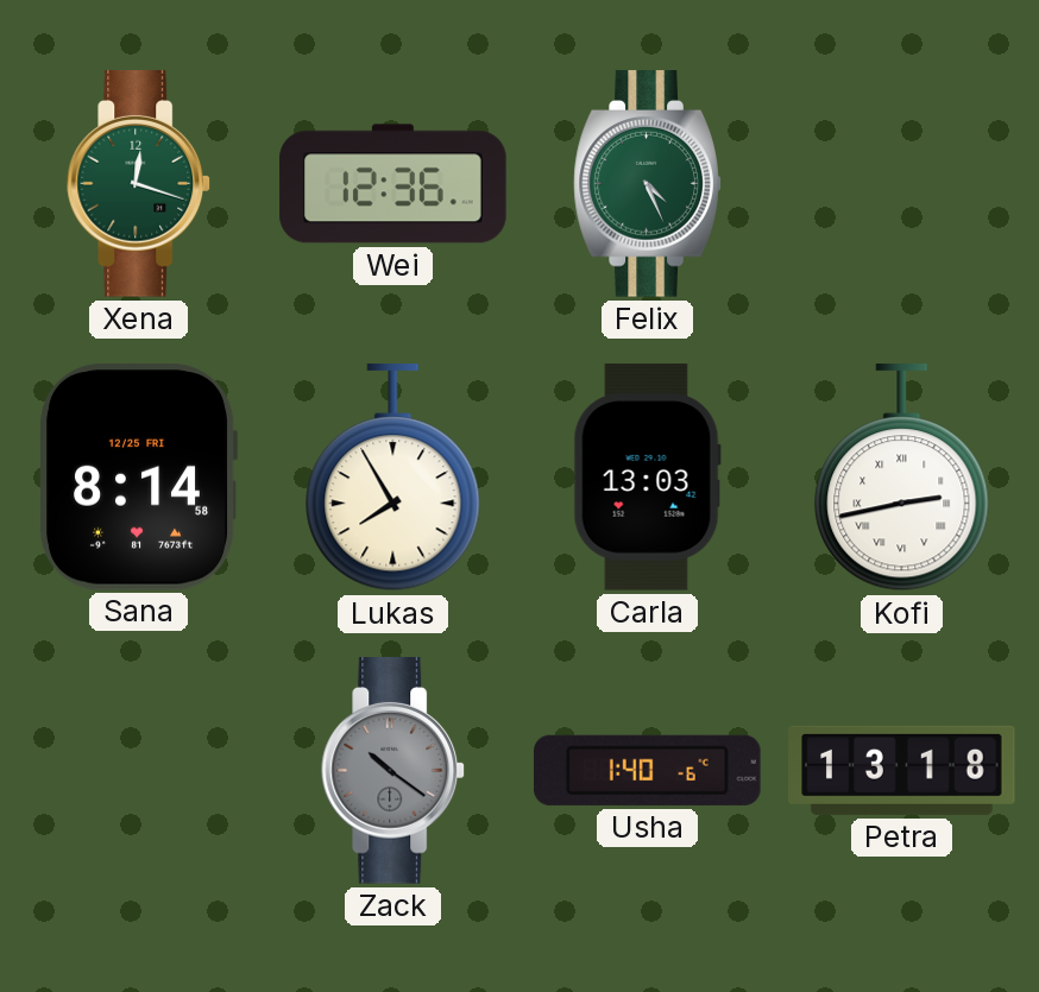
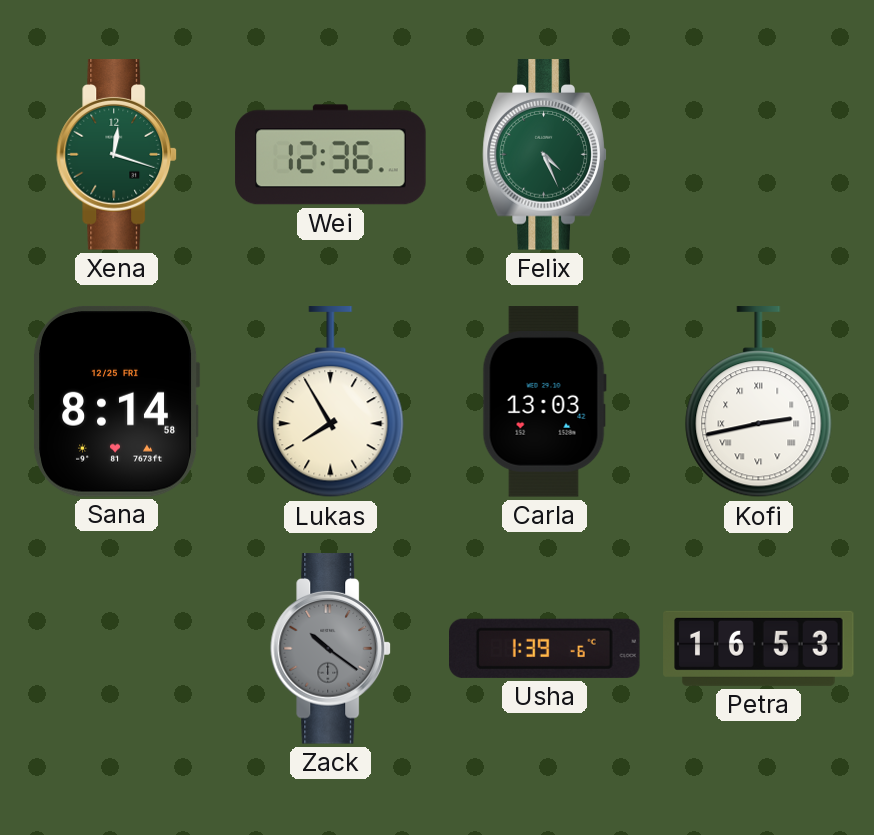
Usha: 1:40 -> 1:39
Petra: 13:18 -> 16:53
